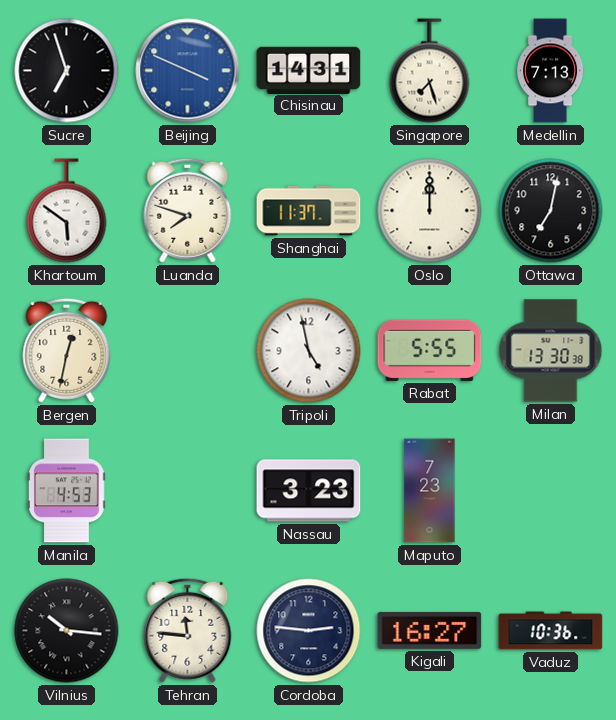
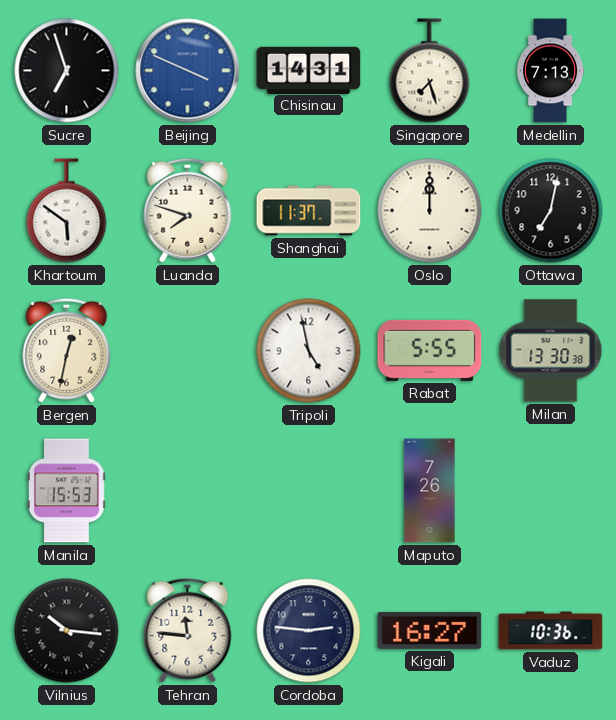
Manila: 4:53 -> 15:53
Nassau: 3:23 -> none
Maputo: 7:23 -> 7:26
